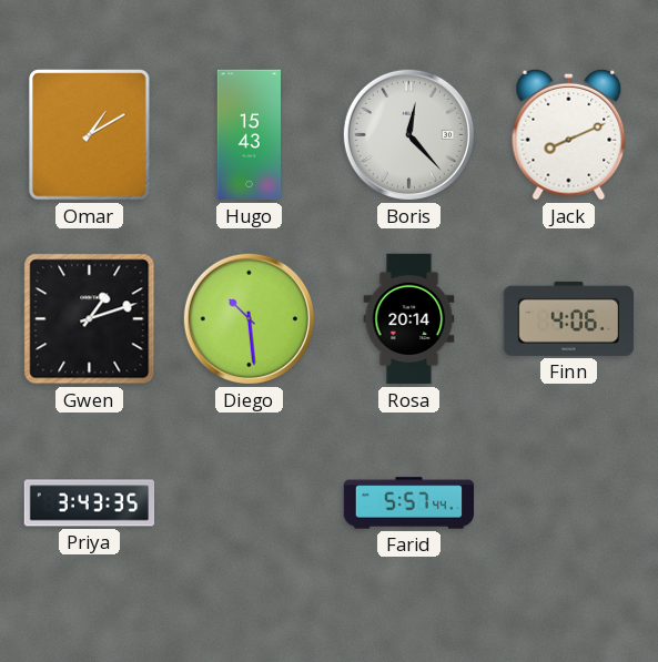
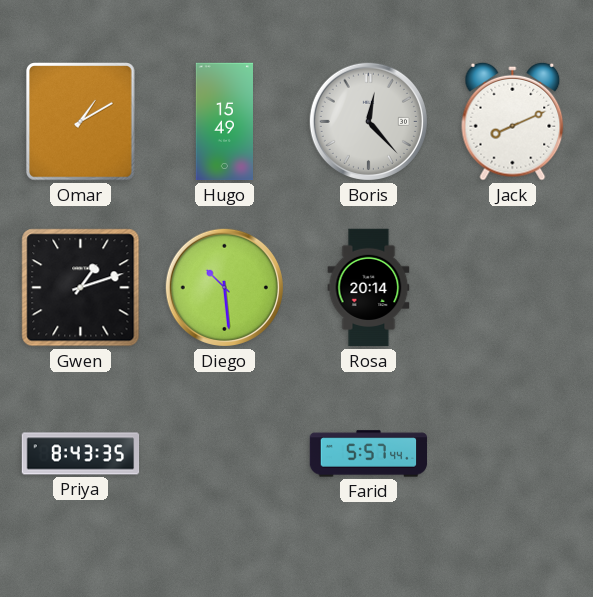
Hugo: 15:43 -> 15:49
Finn: 4:06 -> none
Priya: 3:43 -> 8:43
